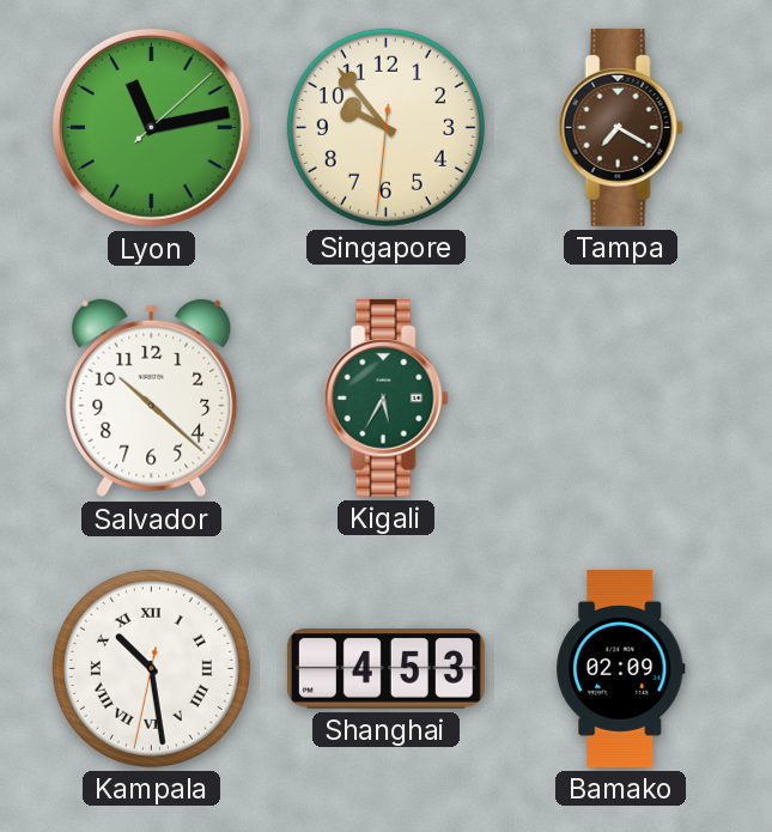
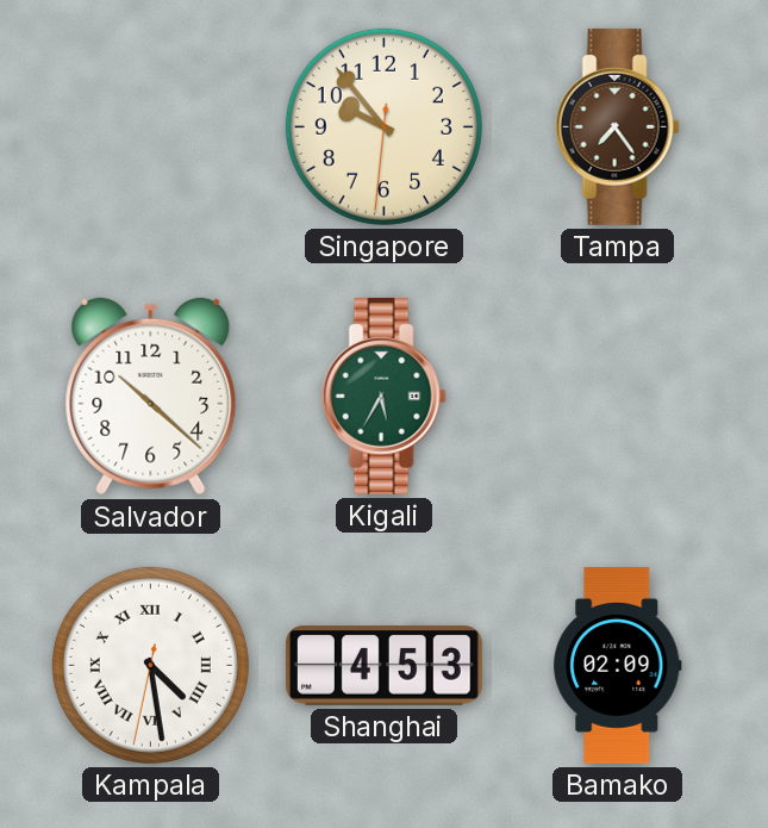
Lyon: 11:13 -> none
Tampa: 7:20 -> 7:24
Kampala: 10:28 -> 4:28
